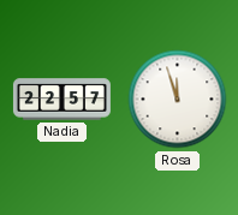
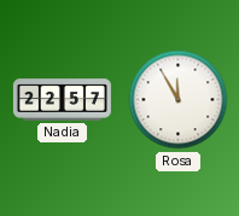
Rosa: 11:57 -> 11:55
